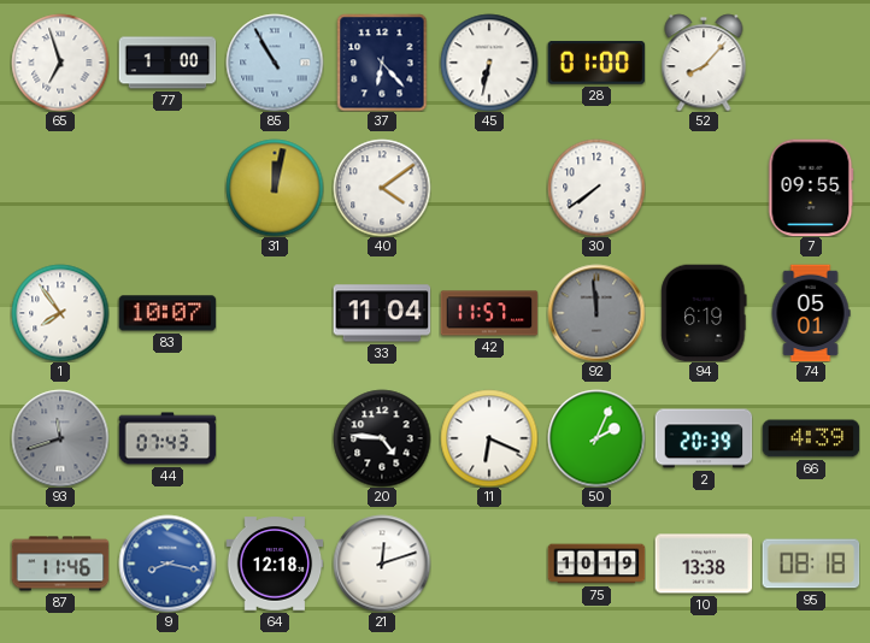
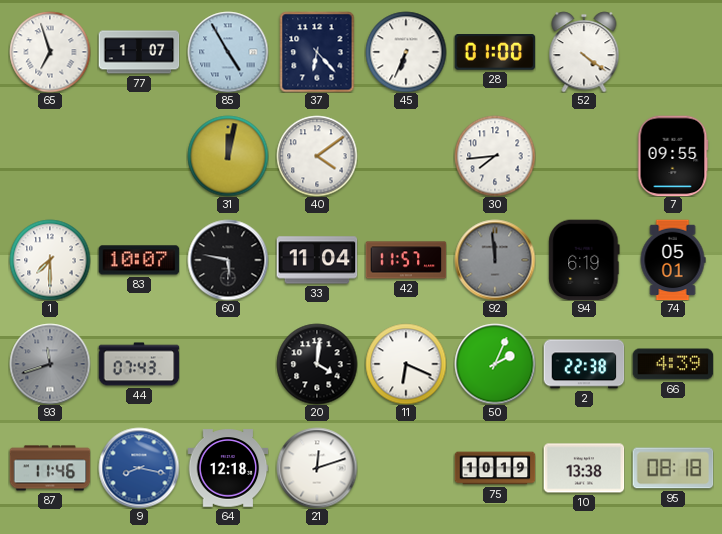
77: 1:00 -> 1:07
85: 10:55 -> 4:55
45: 6:32 -> 6:34
52: 8:07 -> 4:21
30: 7:39 -> 7:44
1: 7:54 -> 7:30
60: none -> 5:47
20: 4:46 -> 4:01
2: 20:39 -> 22:38
